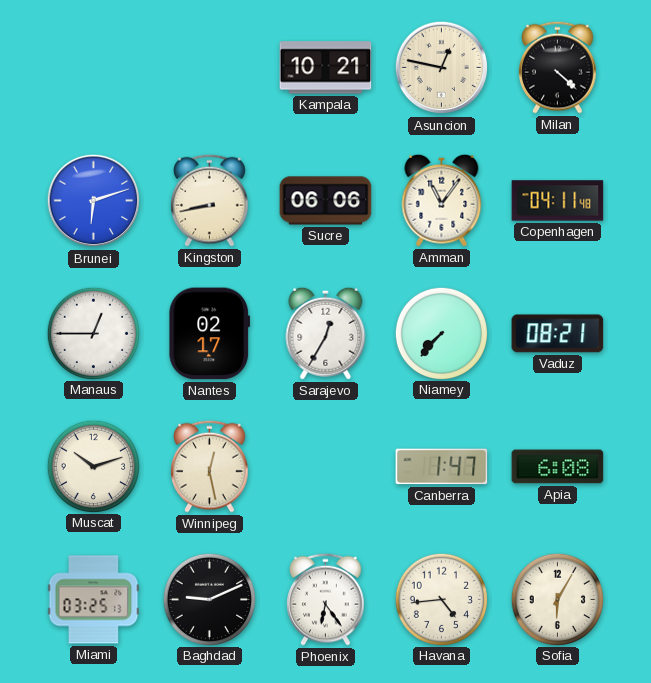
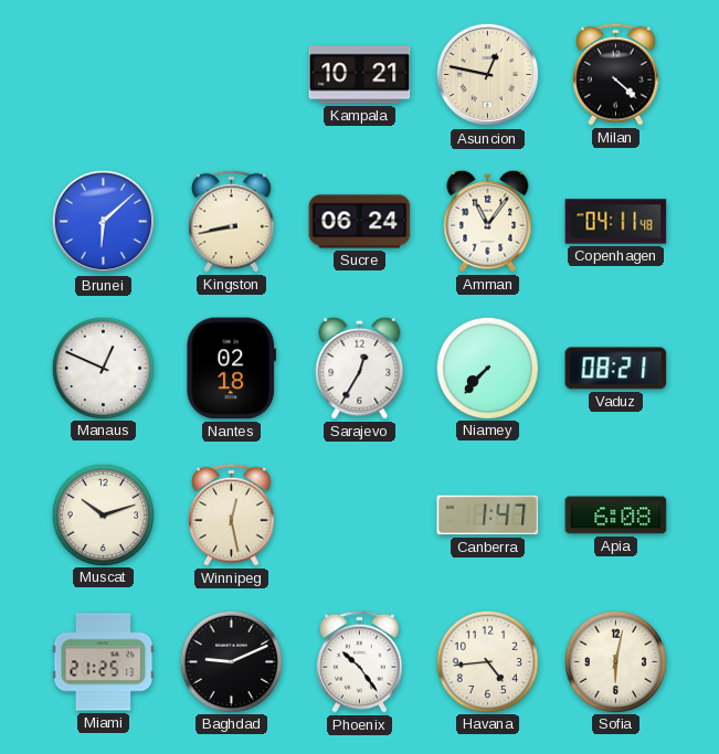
Brunei: 6:12 -> 6:08
Sucre: 06:06 -> 06:24
Manaus: 12:45 -> 12:49
Nantes: 02:17 -> 02:18
Miami: 03:25 -> 21:25
Phoenix: 6:24 -> 10:24
Sofia: 6:05 -> 6:02
